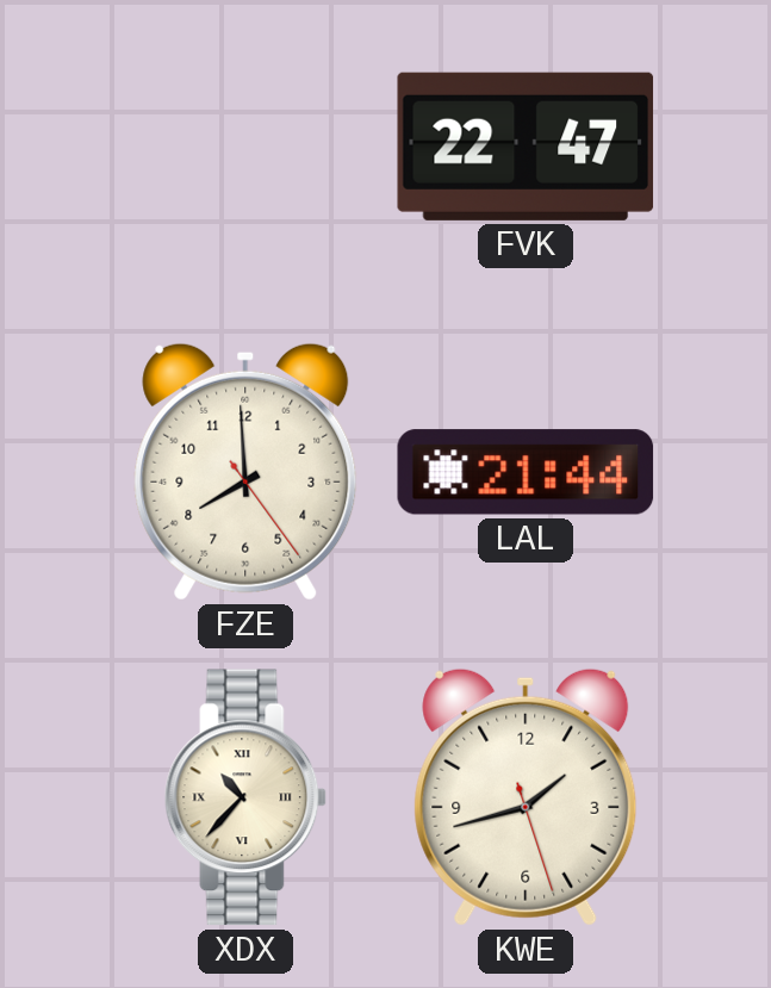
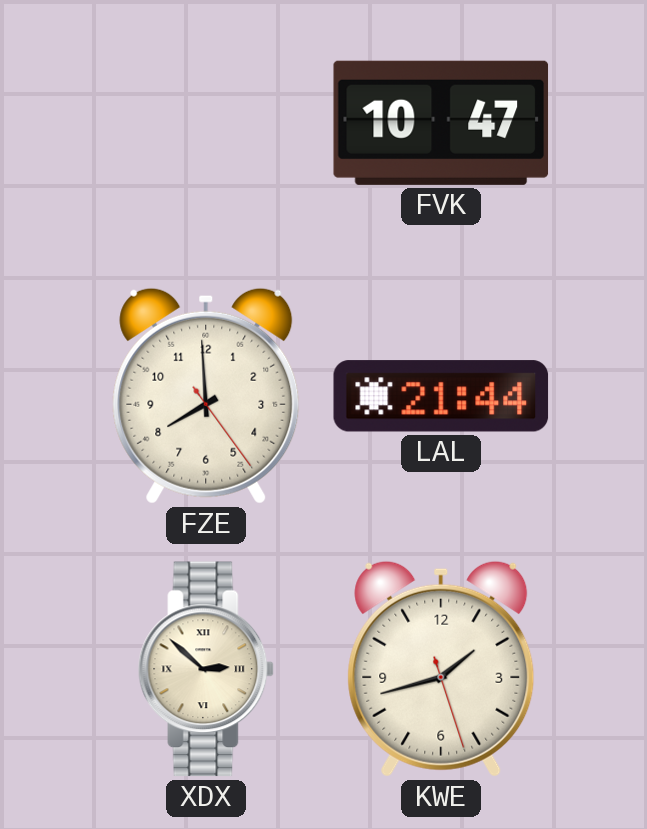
FVK: 22:47 -> 10:47
XDX: 10:37 -> 2:52
